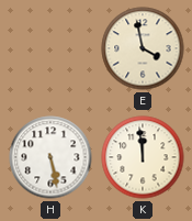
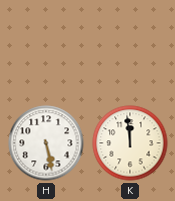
E: 3:58 -> none
